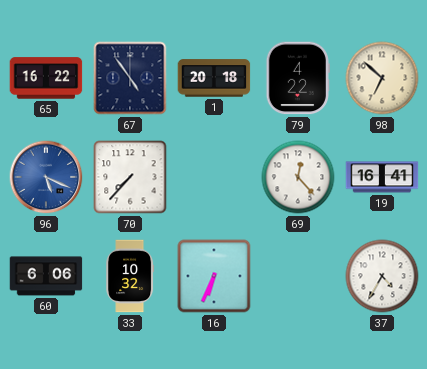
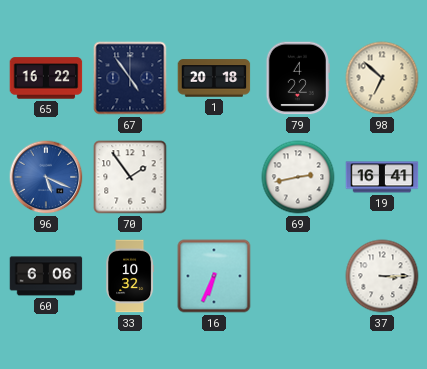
70: 7:37 -> 1:54
69: 12:23 -> 2:43
37: 4:35 -> 3:15
